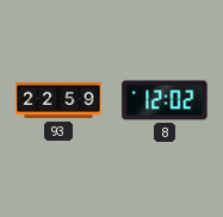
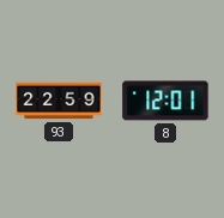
8: 12:02 -> 12:01
